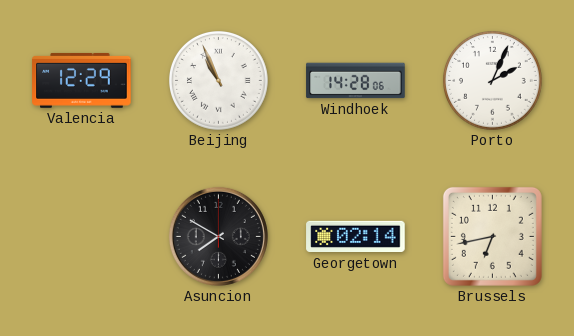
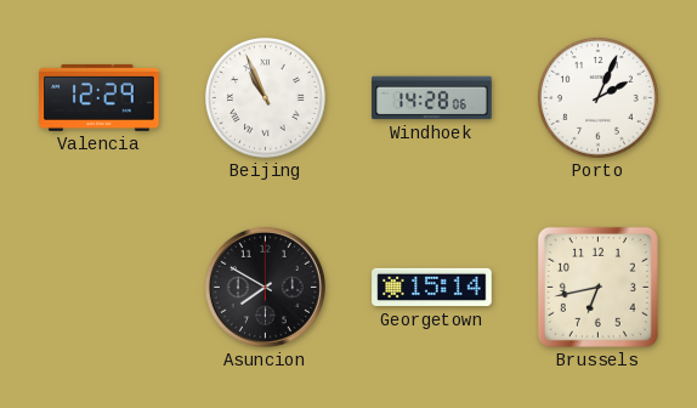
Georgetown: 02:14 -> 15:14
